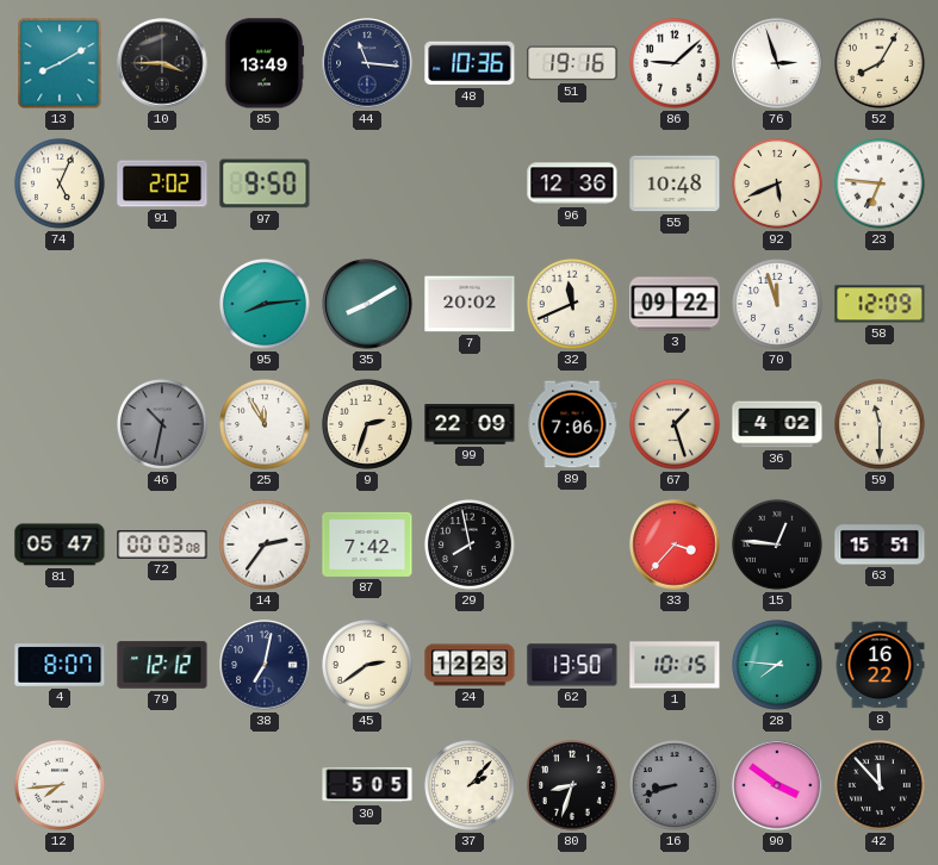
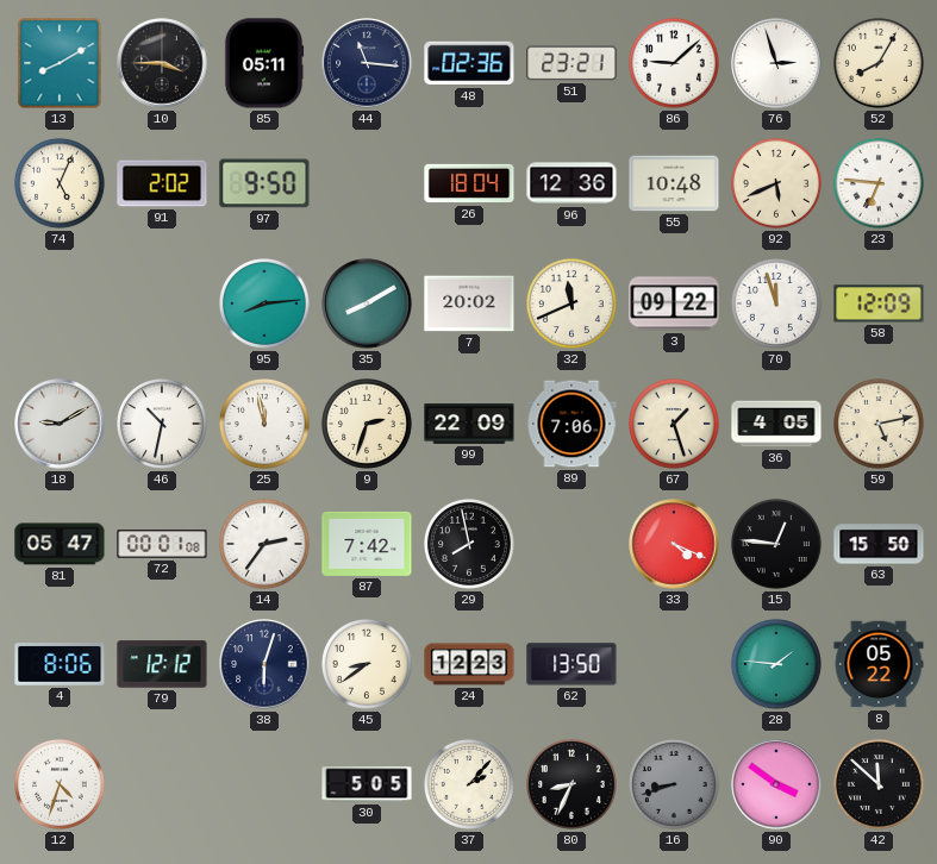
85: 13:49 -> 05:11
48: 10:36 -> 02:36
51: 19:16 -> 23:21
26: none -> 18:04
18: none -> 9:10
46 dial: grey -> white
25: 11:55 -> 11:58
36: 4:02 -> 4:05
59: 11:30 -> 5:13
72: 00:03 -> 00:01
33: 3:37 -> 4:19
63: 15:51 -> 15:50
4: 8:07 -> 8:06
38: 7:02 -> 6:03
45: 2:39 -> 8:39
1: 10:15 -> none
28: 7:46 -> 1:46
8: 16:22 -> 05:22
12: 7:44 -> 4:33
80: 8:33 -> 8:34
42: 11:53 -> 11:52
